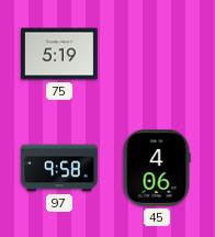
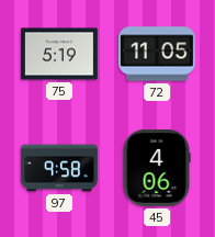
72: none -> 11:05
